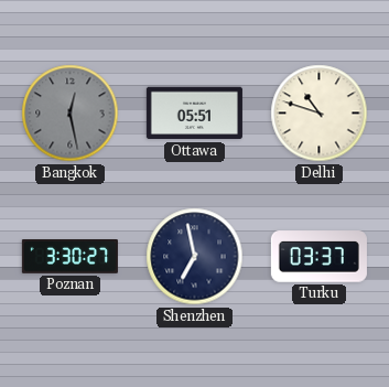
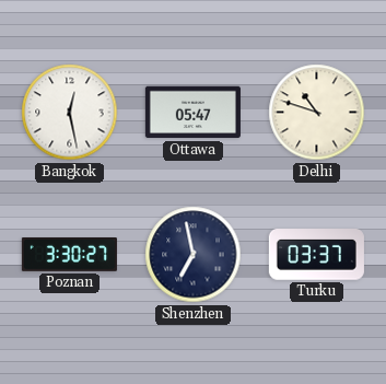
Bangkok dial: grey -> white
Ottawa: 05:51 -> 05:47
